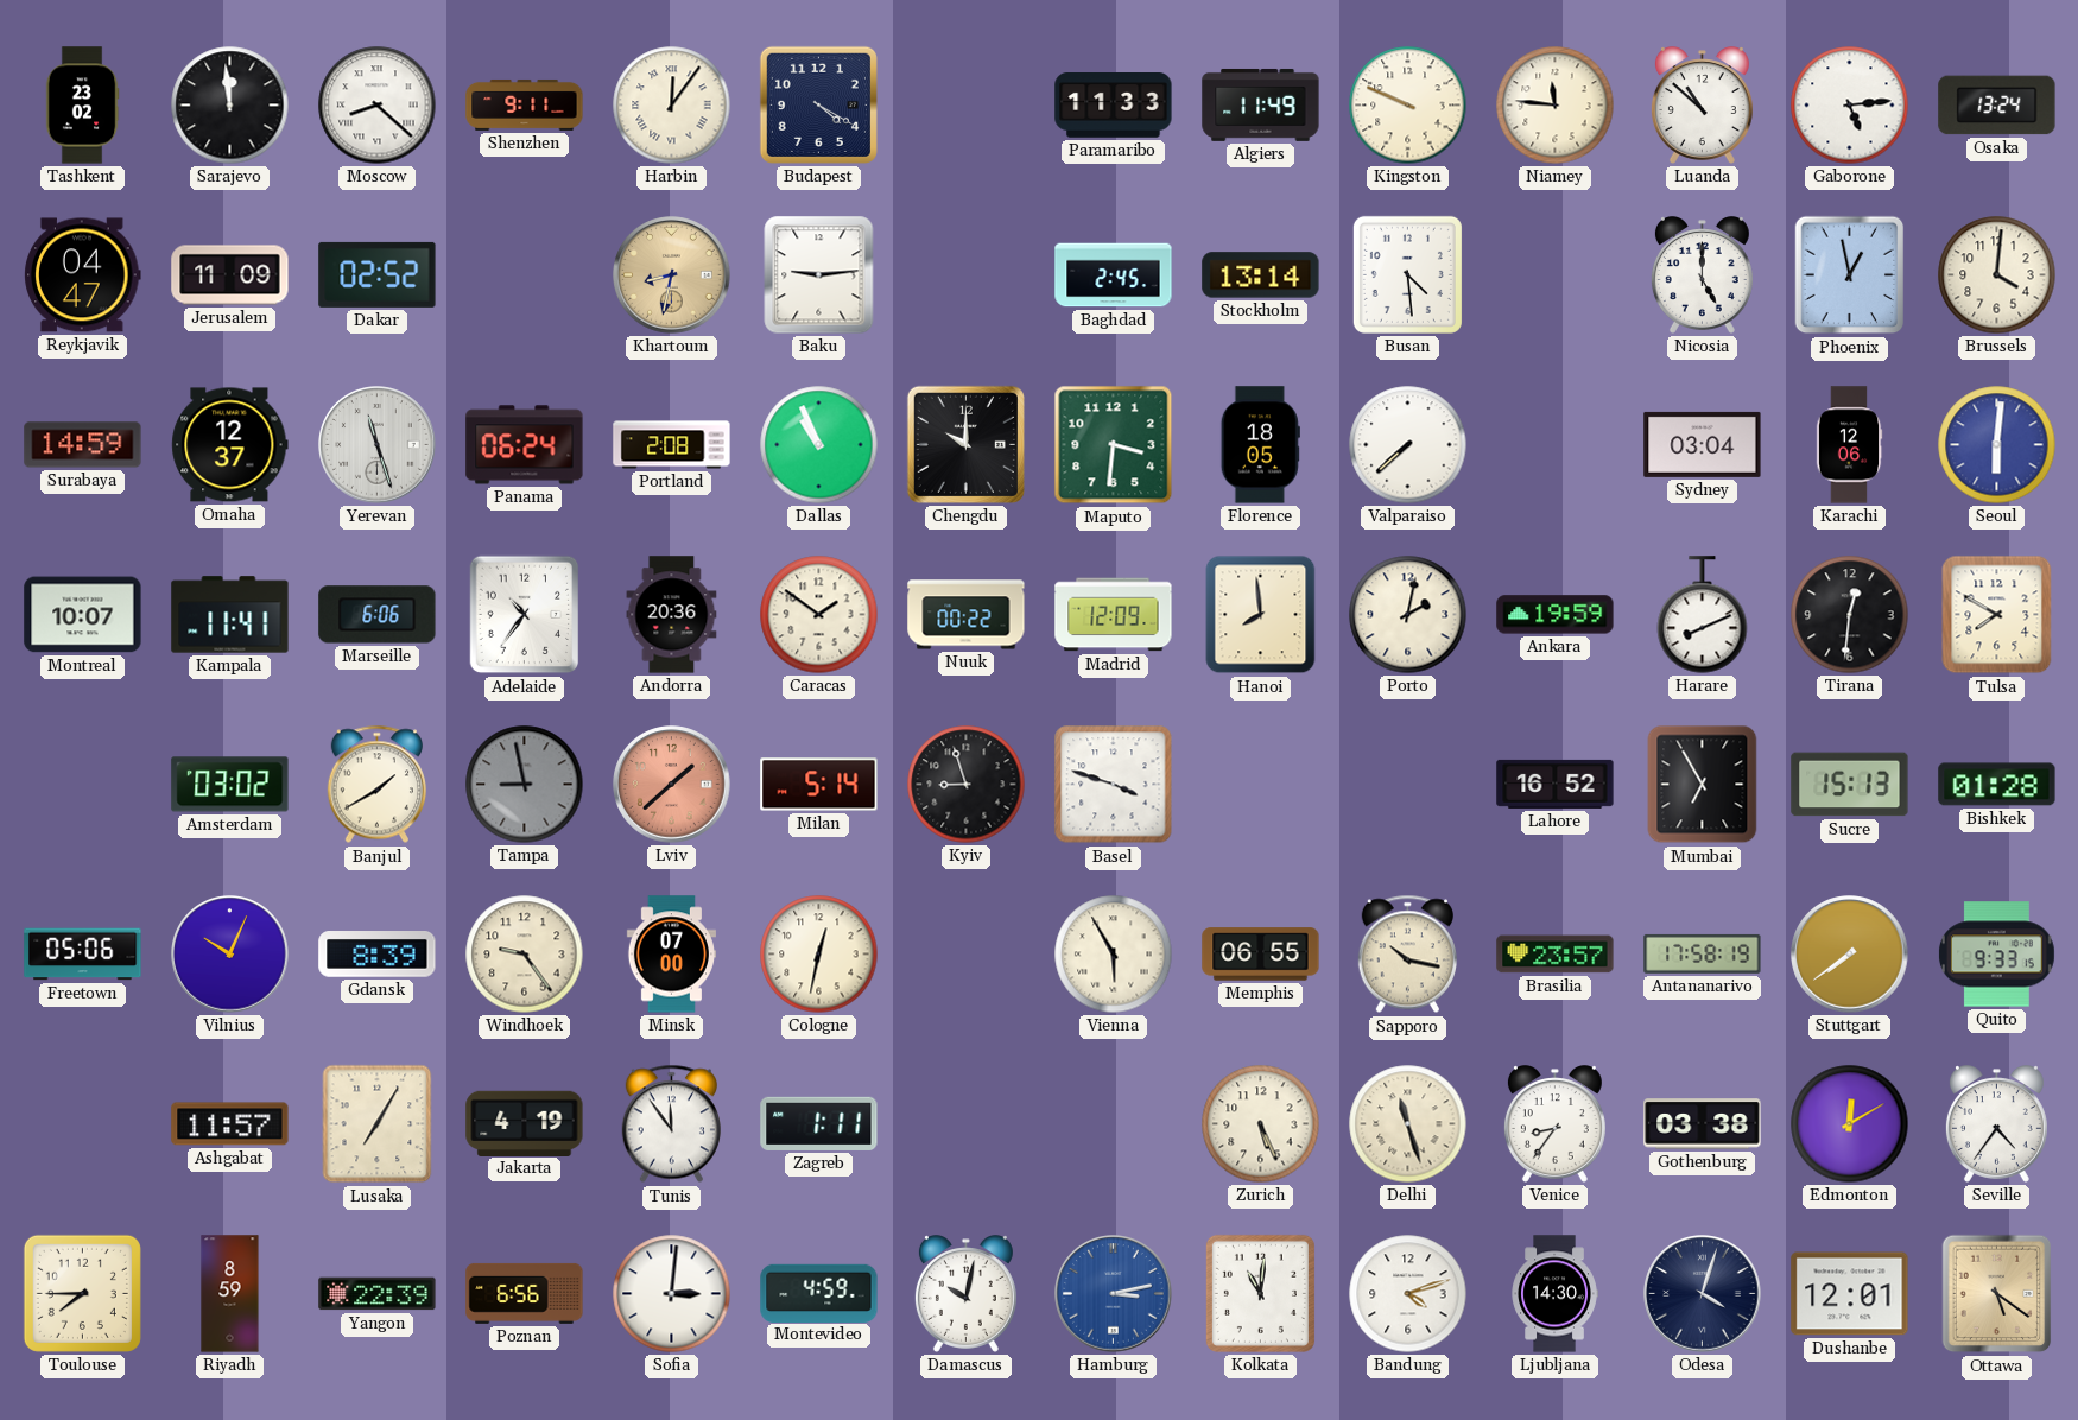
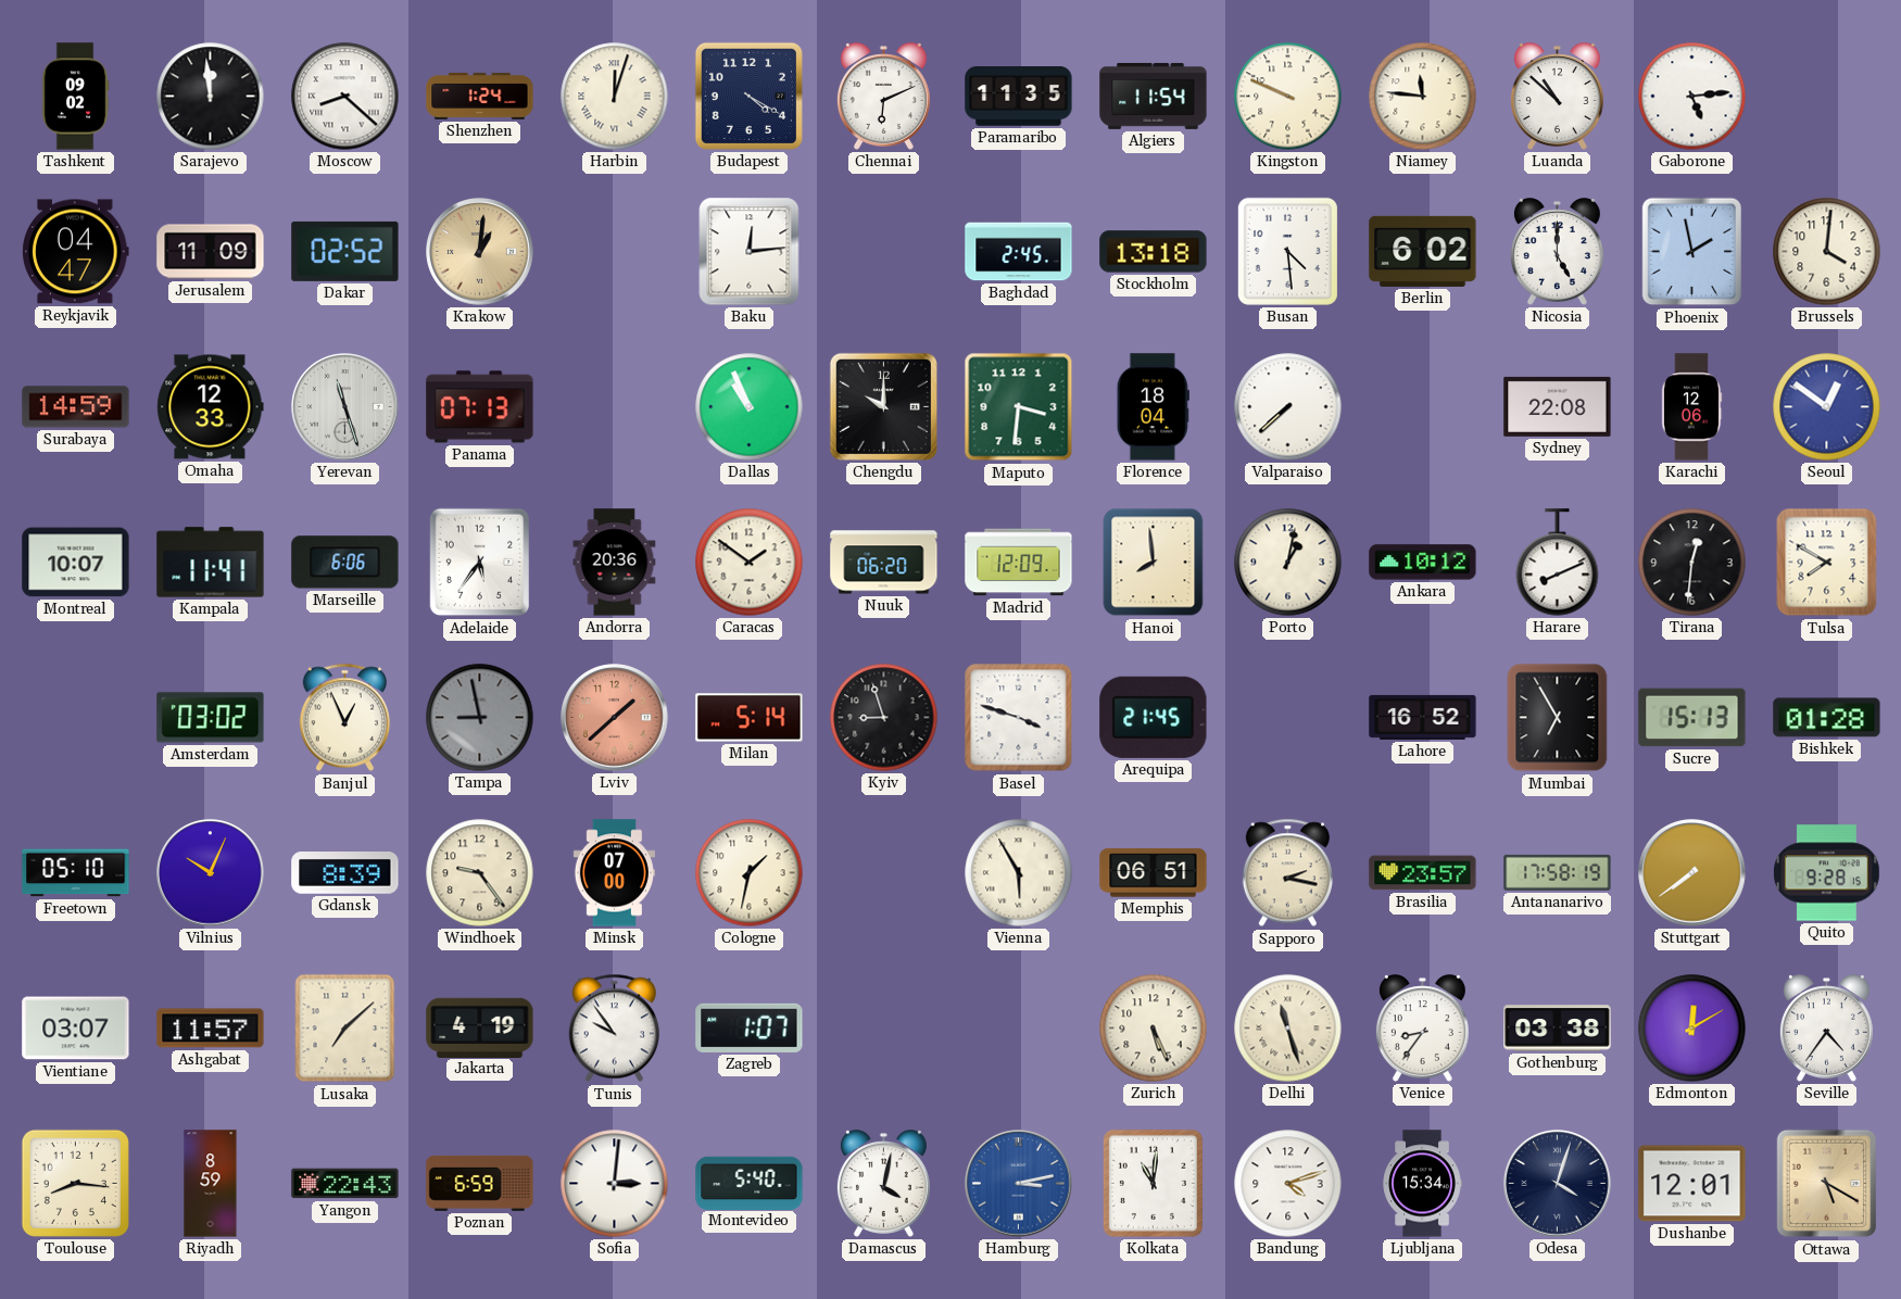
Tashkent: 23:02 -> 09:02
Shenzhen: 9:11 -> 1:24
Harbin: 12:06 -> 12:03
Chennai: none -> 6:11
Paramaribo: 11:33 -> 11:35
Algiers: 11:49 -> 11:54
Osaka: 13:24 -> none
Krakow: none -> 1:01
Khartoum: 8:32 -> none
Baku: 9:14 -> 12:14
Stockholm: 13:14 -> 13:18
Berlin: none -> 6:02
Phoenix: 12:58 -> 1:58
Omaha: 12:37 -> 12:33
Panama: 06:24 -> 07:13
Portland: 2:08 -> none
Florence: 18:05 -> 18:04
Sydney: 03:04 -> 22:08
Seoul: 6:01 -> 12:51
Adelaide: 10:36 -> 5:36
Nuuk: 00:22 -> 06:20
Porto: 2:02 -> 1:02
Ankara: 19:59 -> 10:12
Banjul: 1:40 -> 12:56
Arequipa: none -> 21:45
Freetown: 05:06 -> 05:10
Cologne: 12:32 -> 1:32
Memphis: 06:55 -> 06:51
Sapporo: 10:17 -> 2:17
Quito: 9:33 -> 9:28
Vientiane: none -> 03:07
Lusaka: 7:05 -> 7:08
Tunis: 11:54 -> 9:54
Zagreb: 1:11 -> 1:07
Toulouse: 7:45 -> 8:16
Yangon: 22:39 -> 22:43
Poznan: 6:56 -> 6:59
Montevideo: 4:59 -> 5:40
Damascus: 10:02 -> 4:02
Ljubljana: 14:30 -> 15:34
Ottawa: 5:21 -> 5:20
